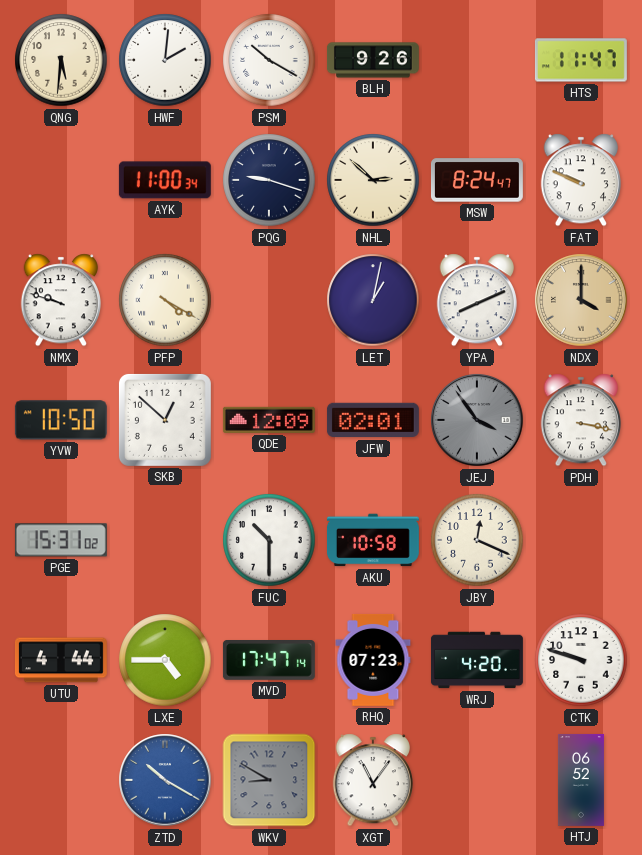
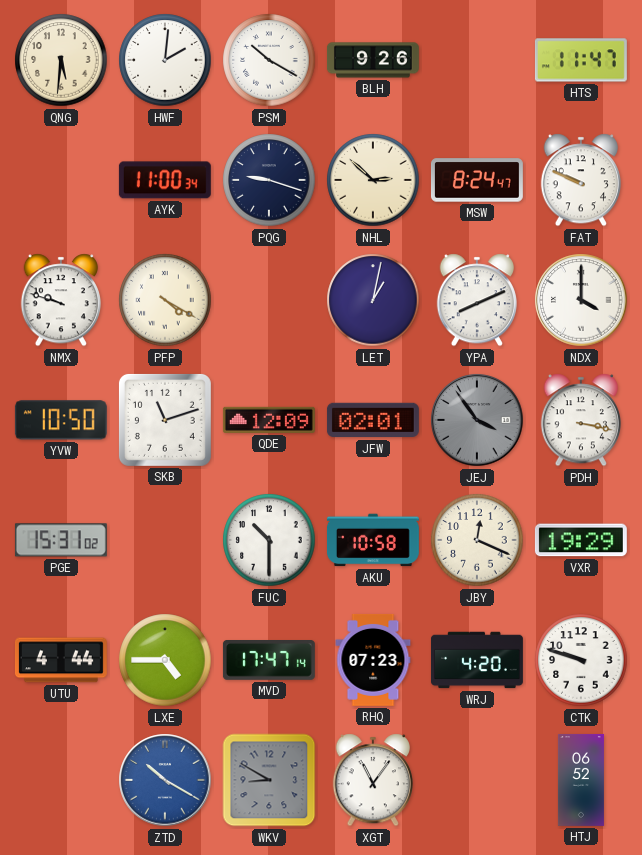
NDX dial: champagne -> white
SKB: 12:52 -> 11:12
VXR: none -> 19:29
